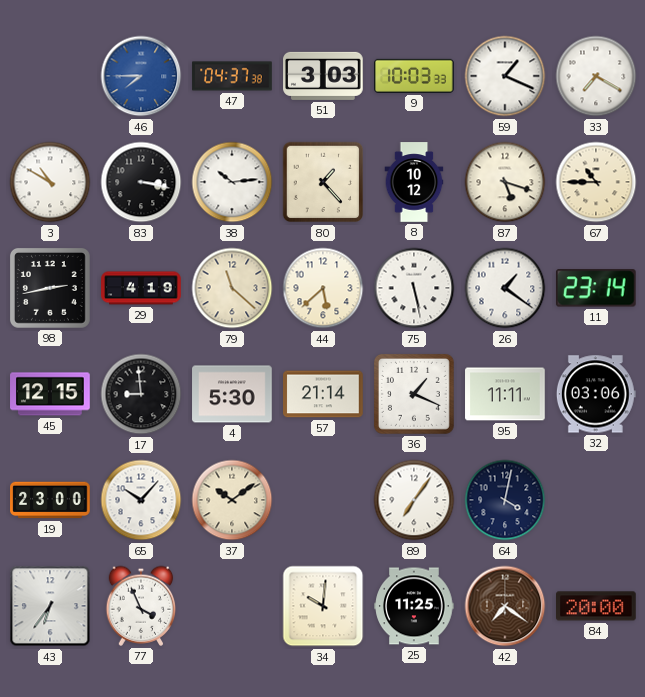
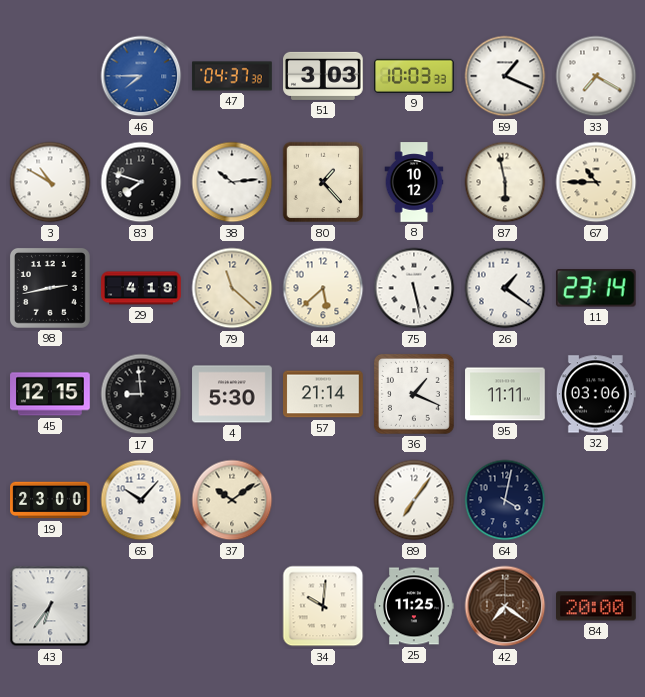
83: 3:17 -> 7:48
87: 5:18 -> 5:58
77: 3:56 -> none
